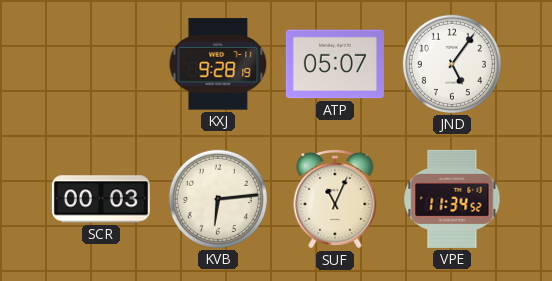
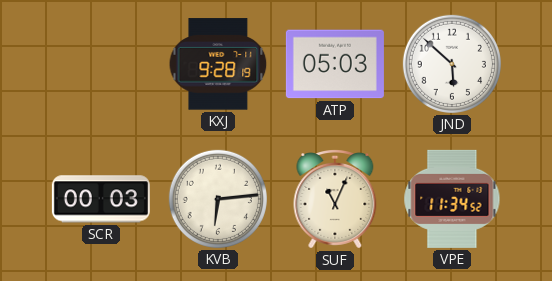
ATP: 05:07 -> 05:03
JND: 5:06 -> 5:52
